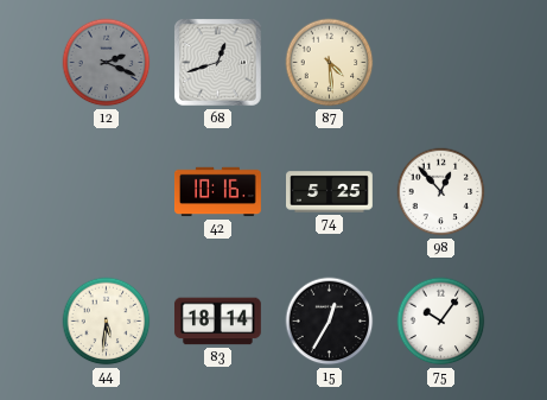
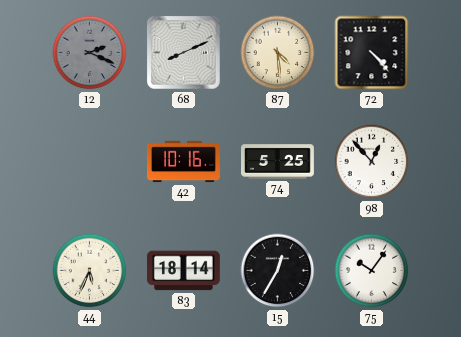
68: 12:42 -> 8:11
72: none -> 4:23
44: 5:31 -> 5:34
